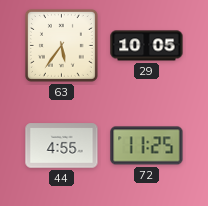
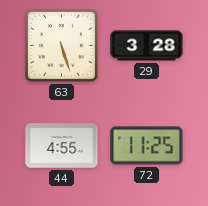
63: 5:36 -> 5:27
29: 10:05 -> 3:28
